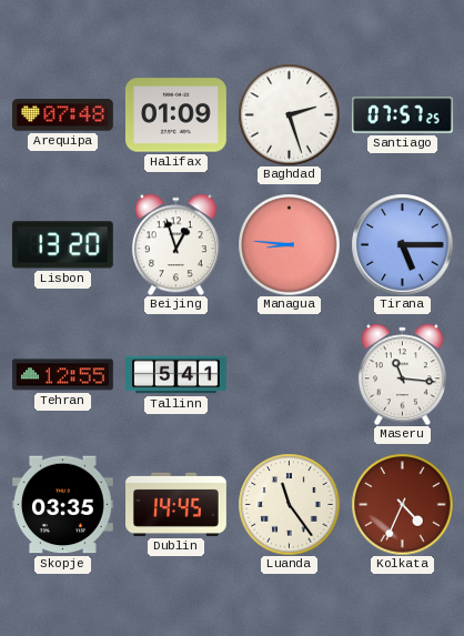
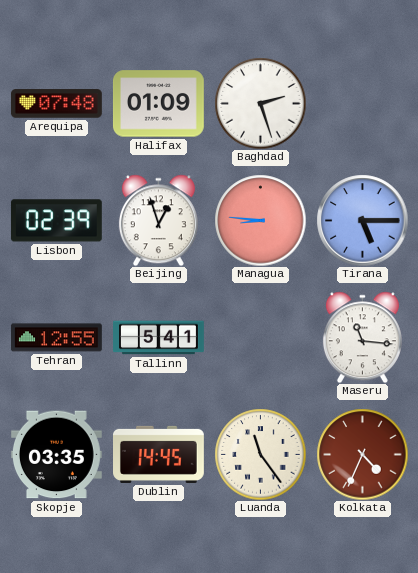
Santiago: 07:57 -> none
Lisbon: 13:20 -> 02:39
